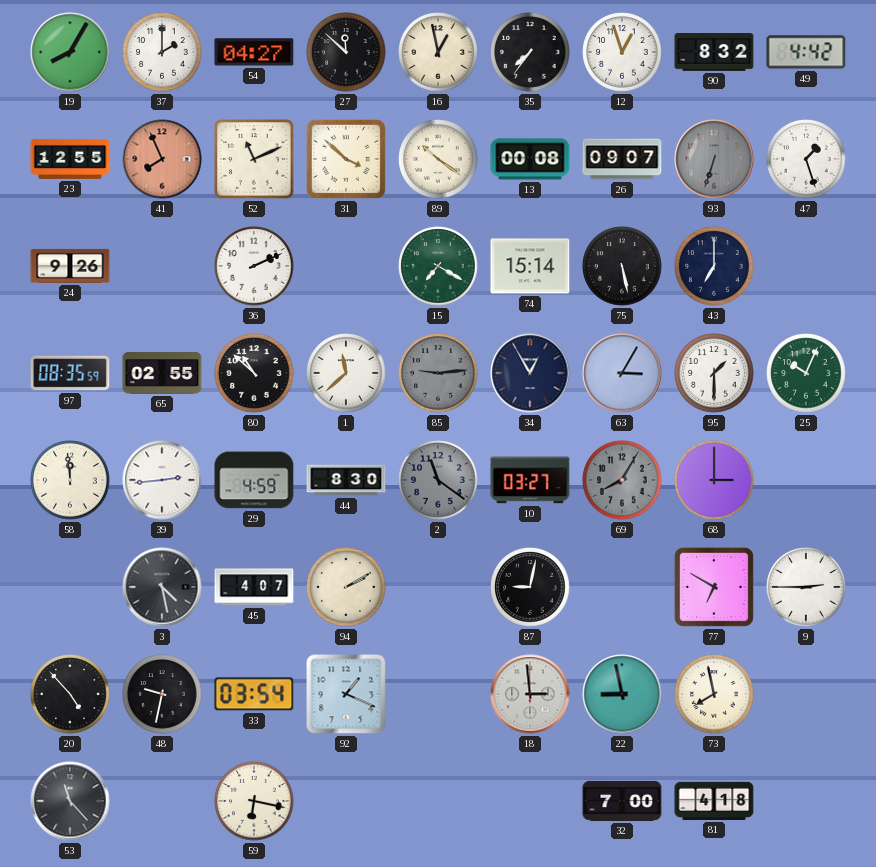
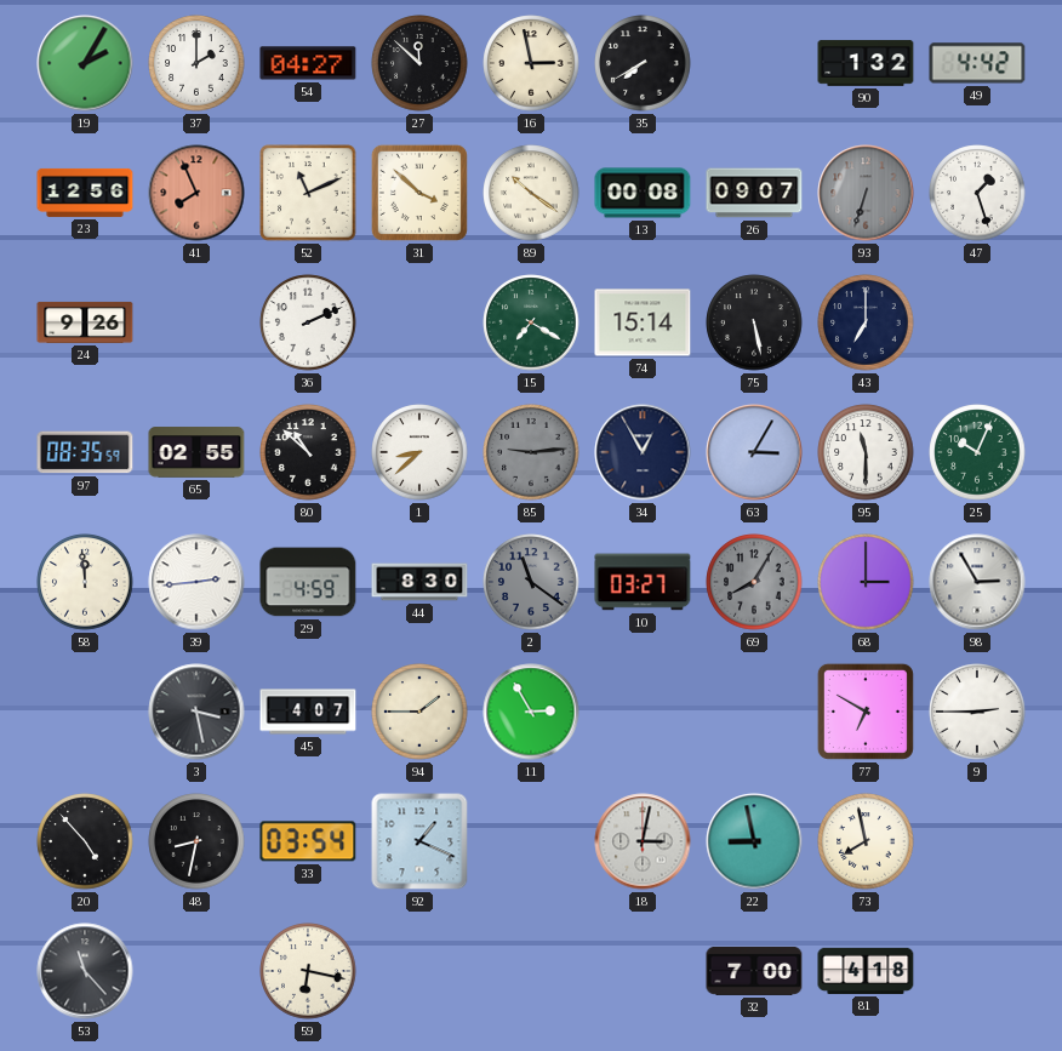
19: 8:05 -> 2:05
16: 12:58 -> 2:58
35: 7:36 -> 7:40
12: 12:57 -> none
90: 8:32 -> 1:32
23: 12:55 -> 12:56
1: 11:38 -> 8:38
95: 1:30 -> 11:30
98: none -> 2:55
3: 4:28 -> 3:28
94: 2:10 -> 1:45
11: none -> 2:55
87: 9:02 -> none
48: 9:32 -> 8:32
18: 2:59 -> 3:02
